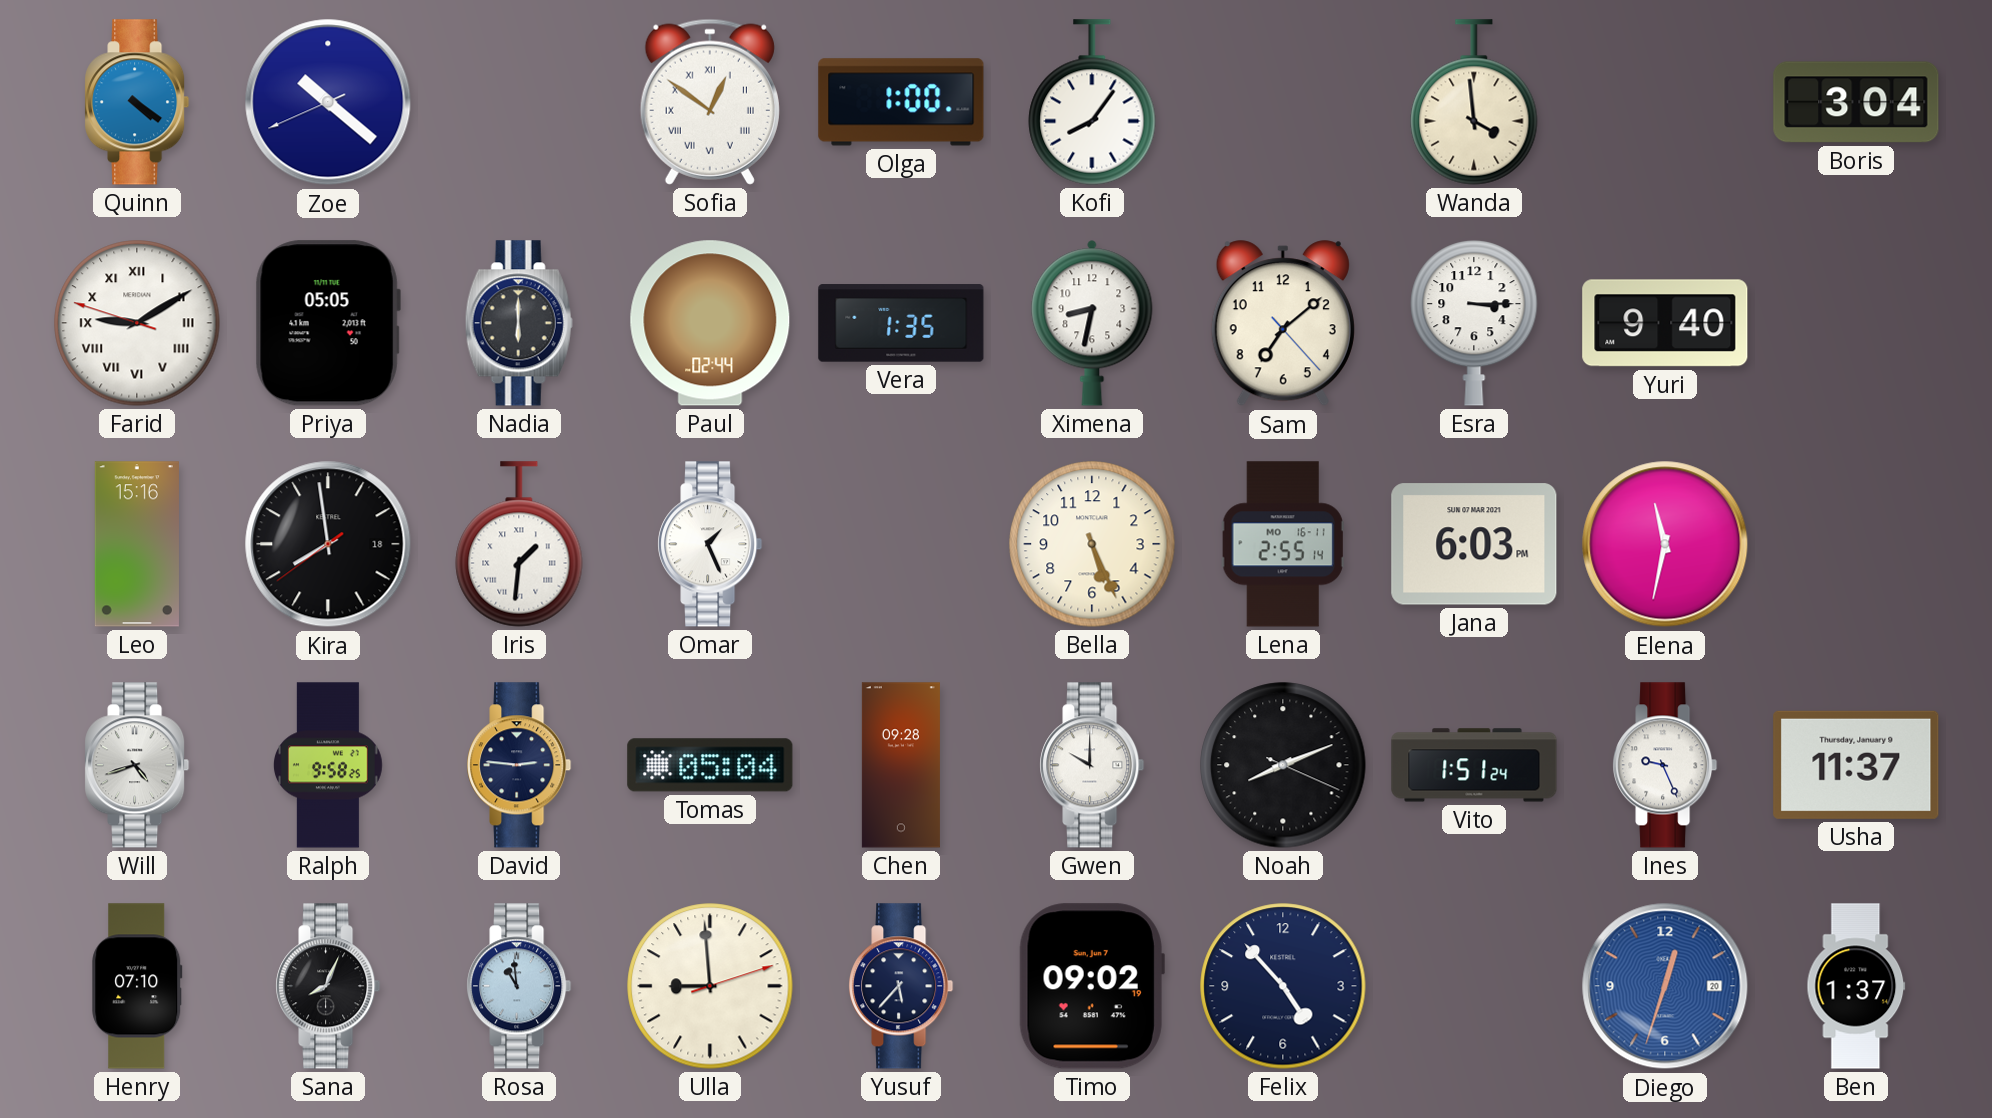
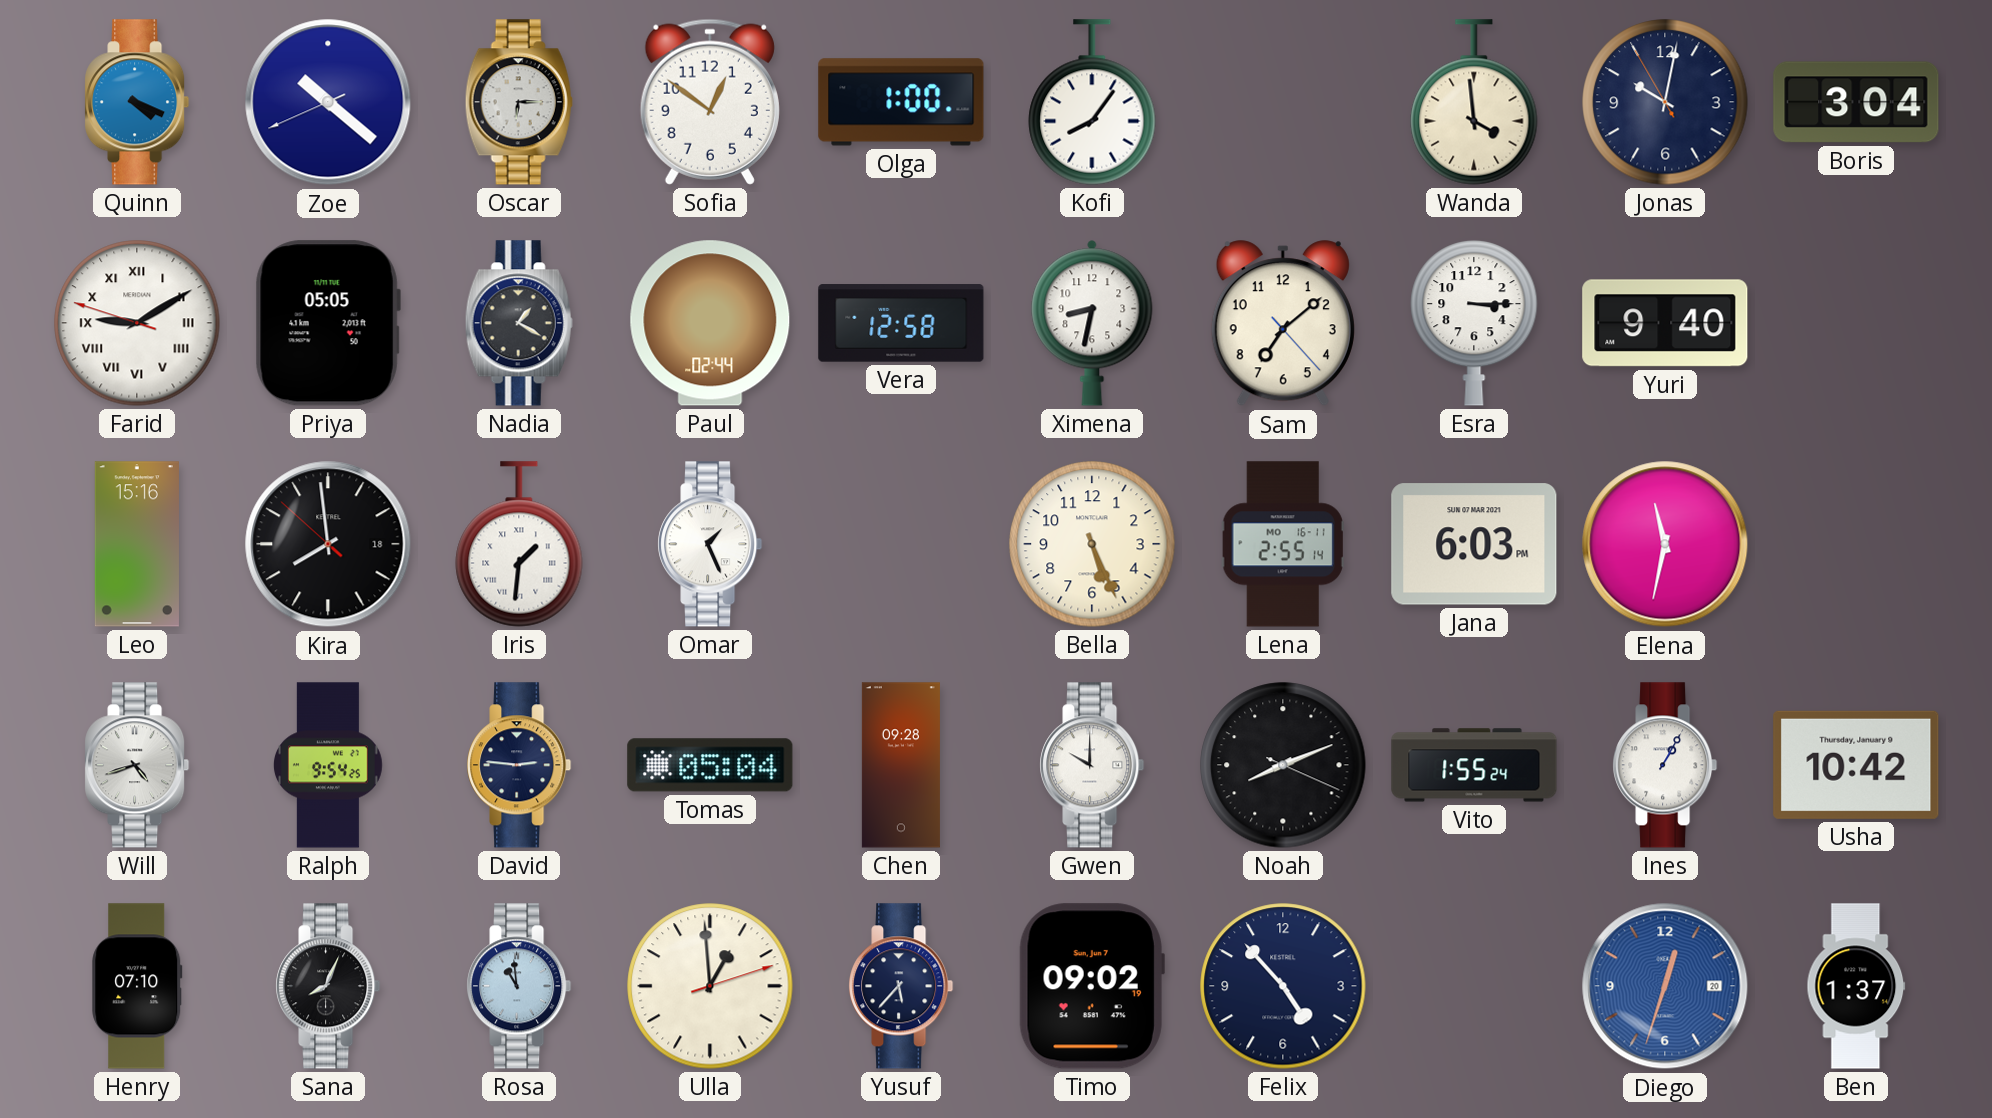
Quinn: 4:21 -> 4:19
Oscar: none -> 6:15
Sofia numerals: Roman -> Arabic
Jonas: none -> 10:01
Nadia: 6:00 -> 1:20
Vera: 1:35 -> 12:58
Kira: 7:58:39 -> 7:58:52
Ralph: 9:58 -> 9:54
Vito: 1:51 -> 1:55
Ines: 9:26 -> 1:05
Usha: 11:37 -> 10:42
Ulla: 8:59 -> 12:59
